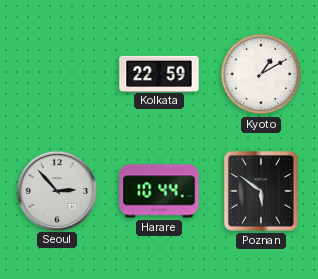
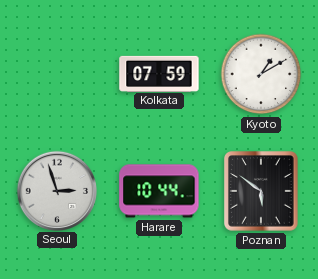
Kolkata: 22:59 -> 07:59
Seoul: 2:53 -> 2:57
